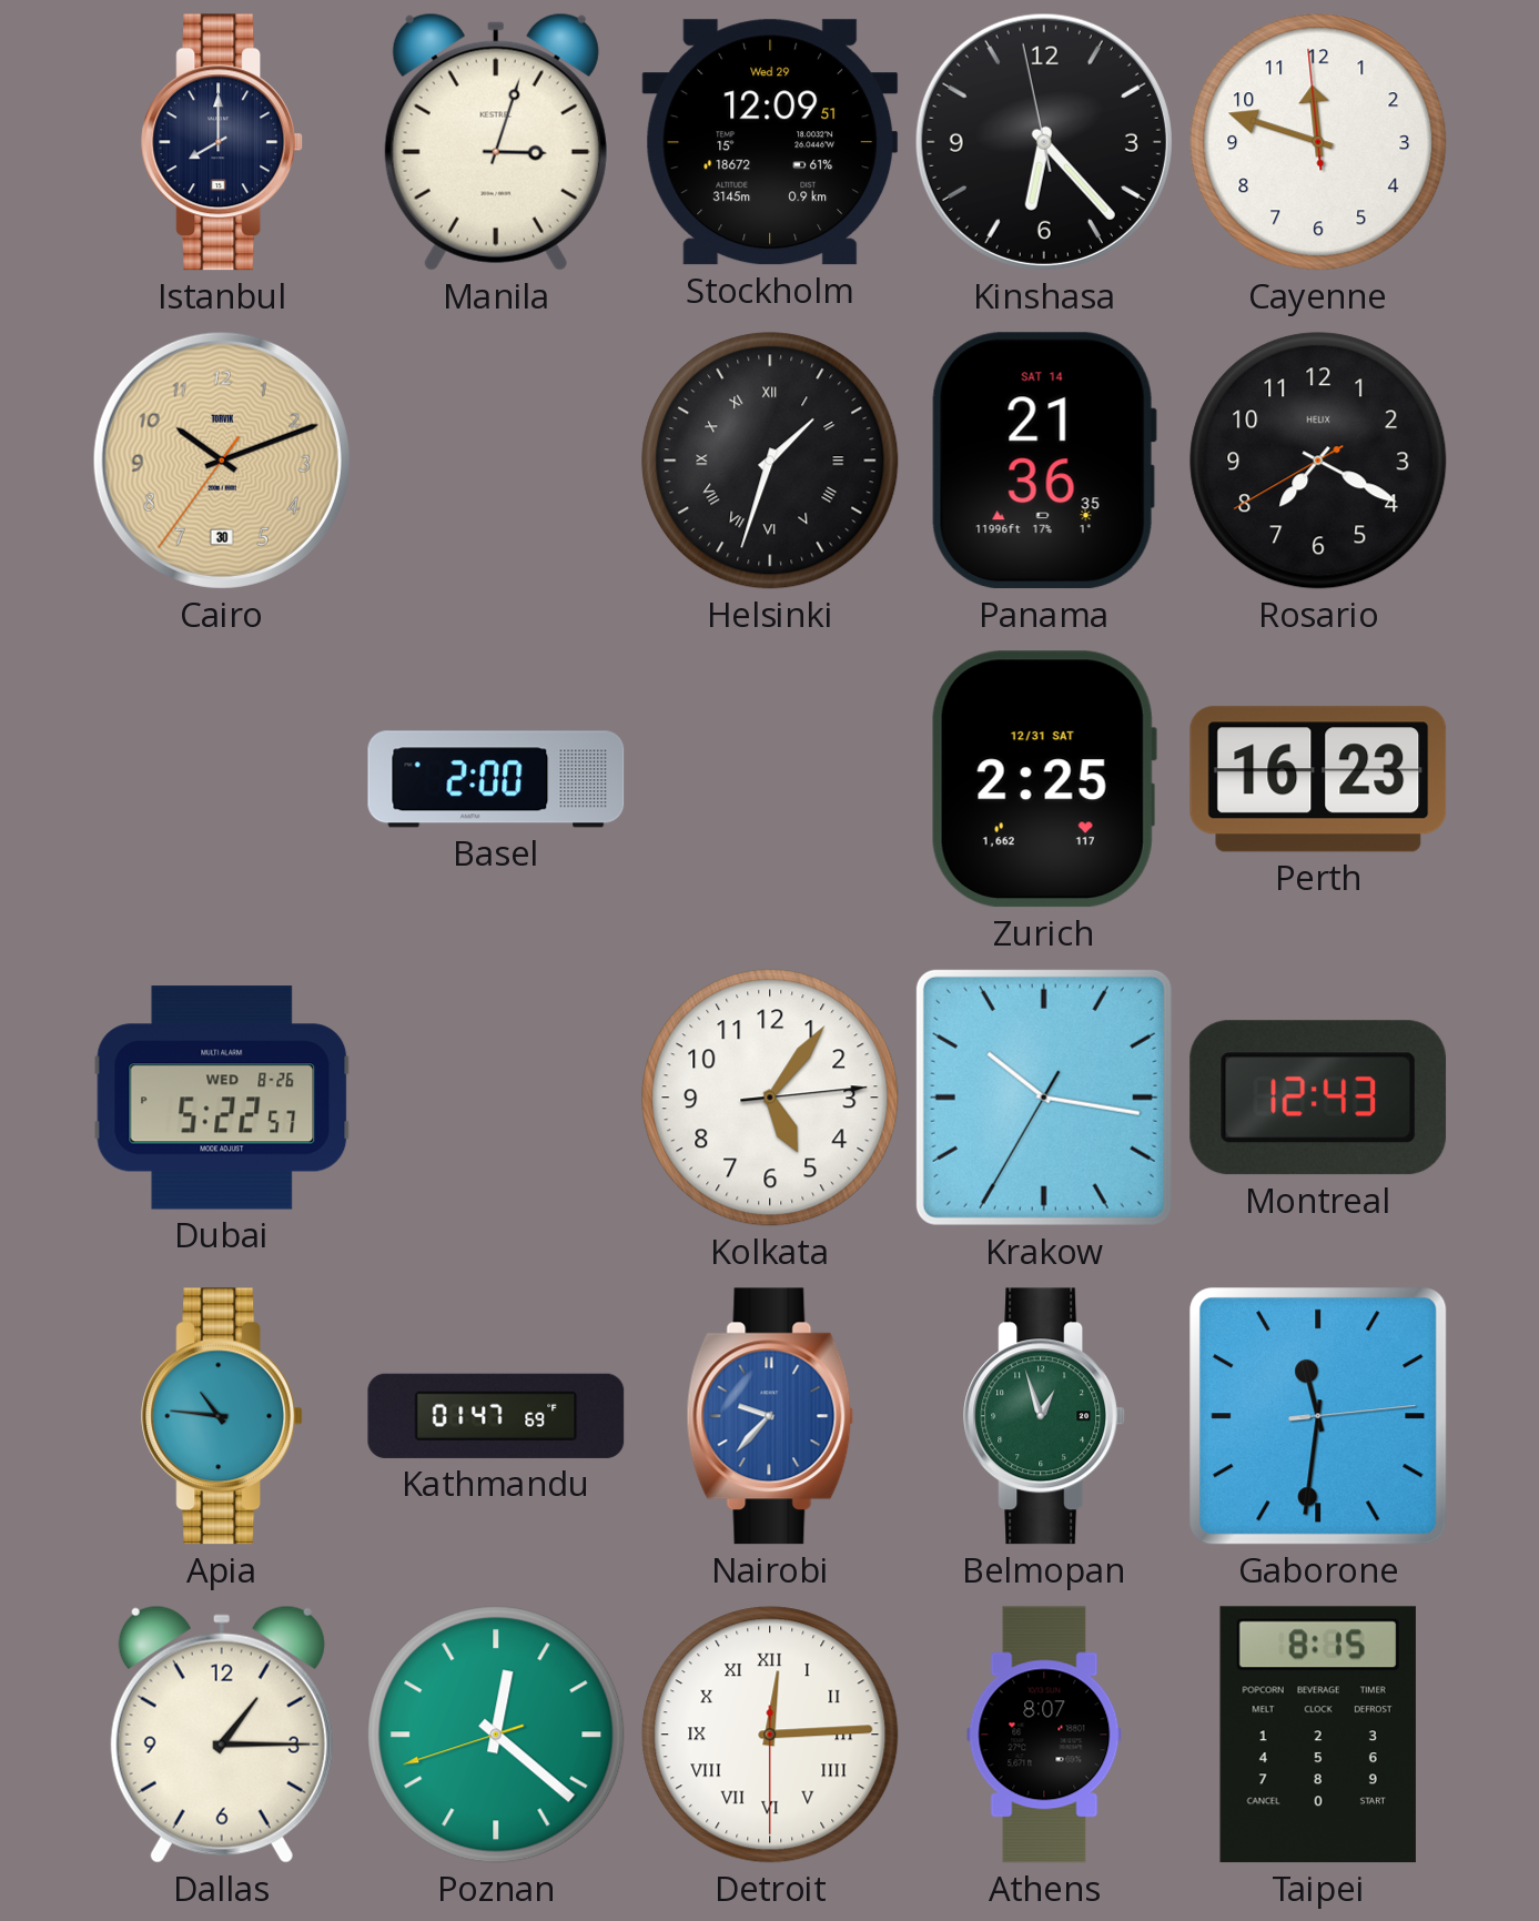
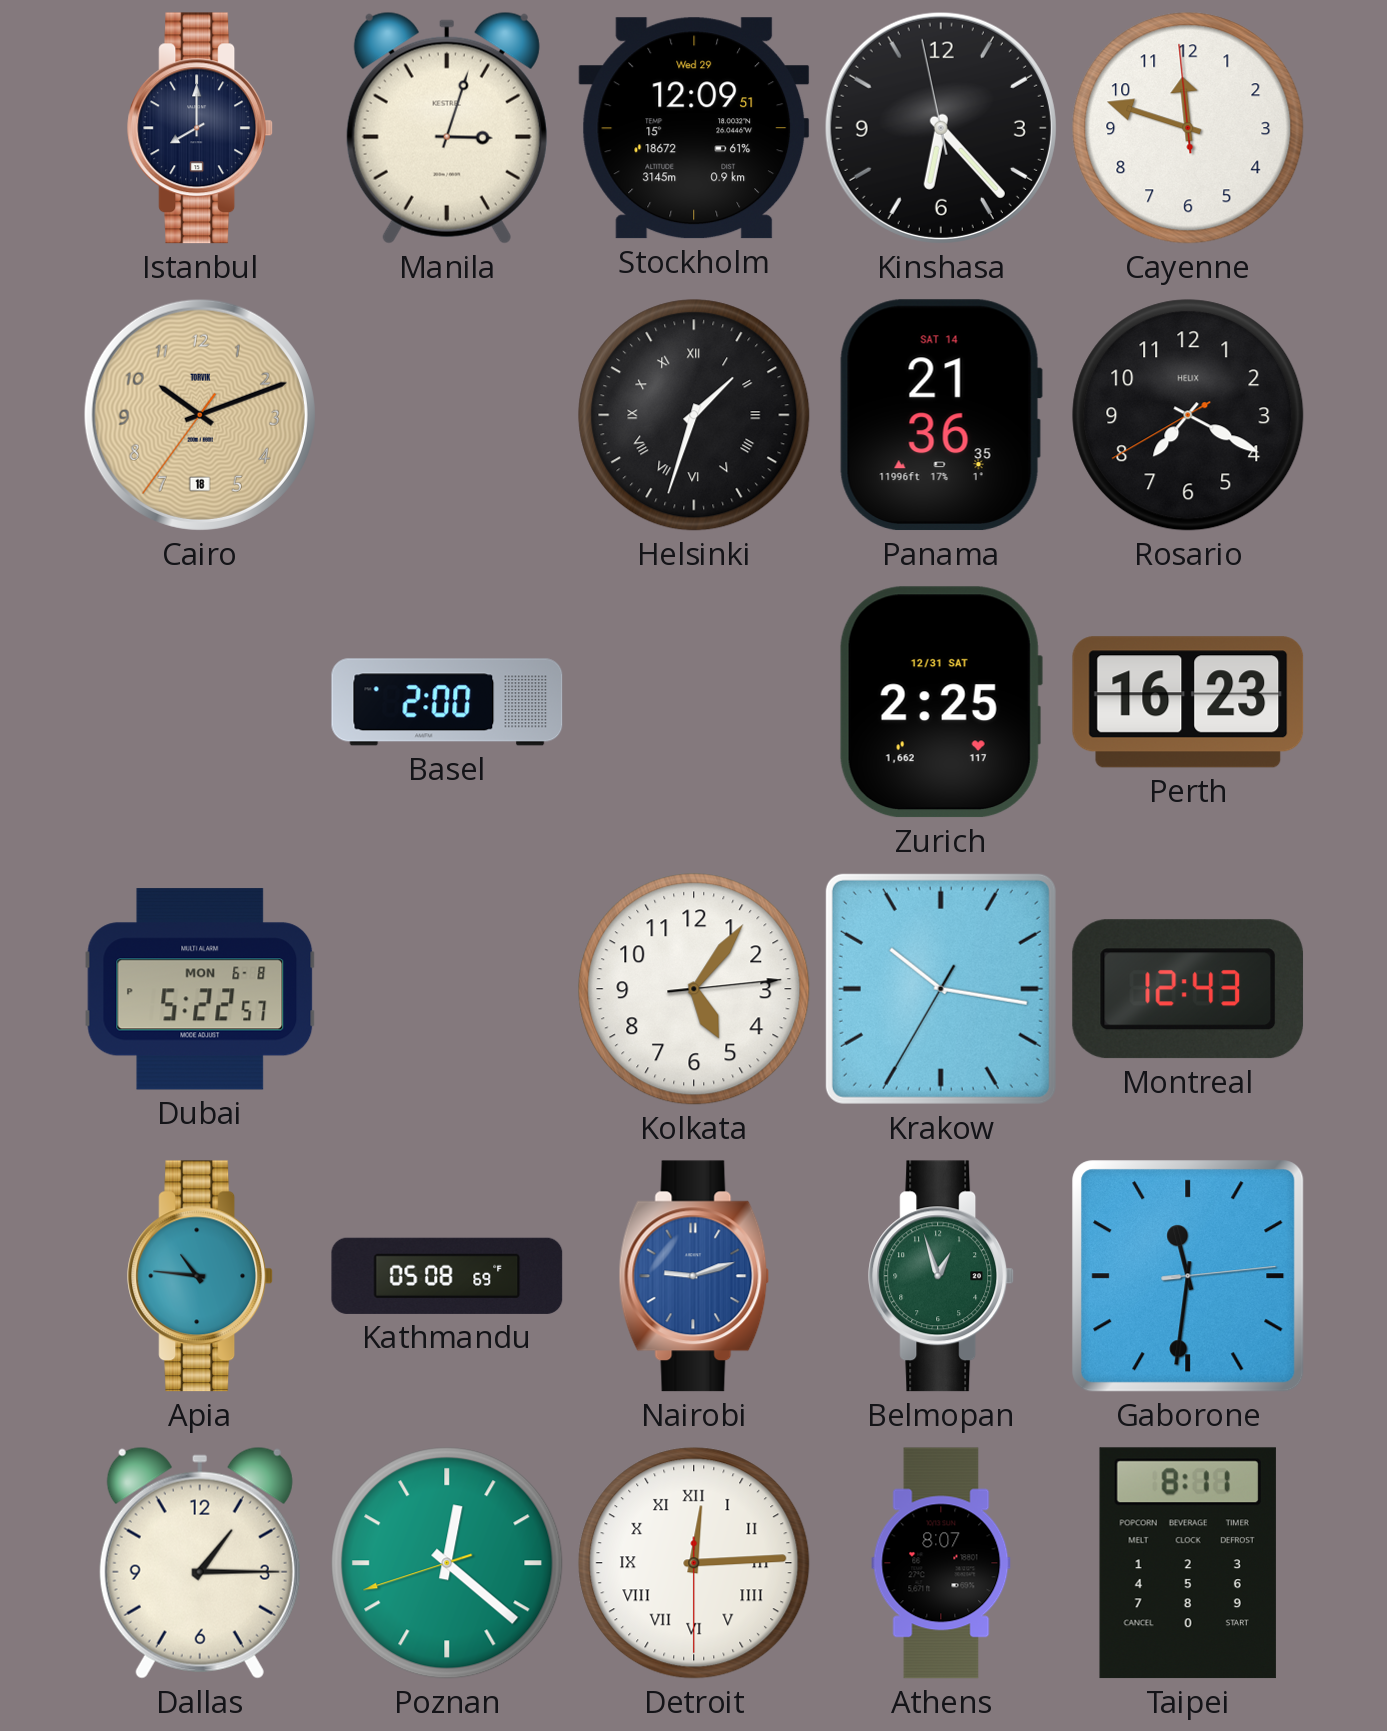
Cairo date: 30 -> 18
Dubai date: WED 8-26 -> MON 6-8
Kathmandu: 01:47 -> 05:08
Nairobi: 9:37 -> 9:12
Taipei: 8:15 -> 8:11
